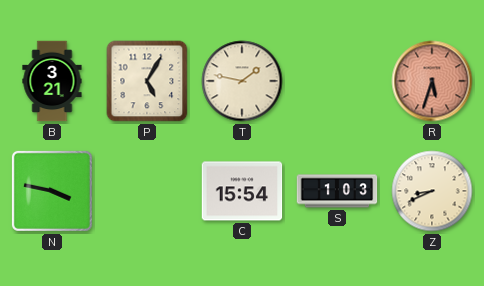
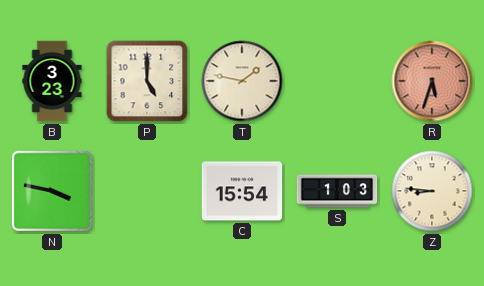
B: 3:21 -> 3:23
P: 5:05 -> 5:00
Z: 8:41 -> 8:46
